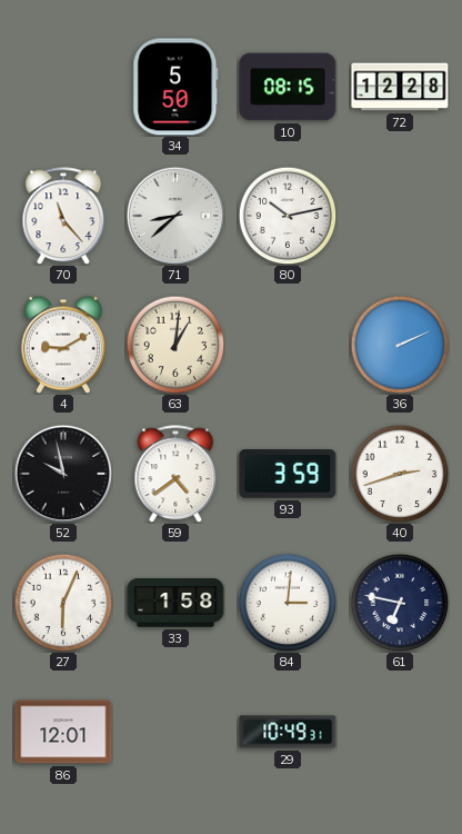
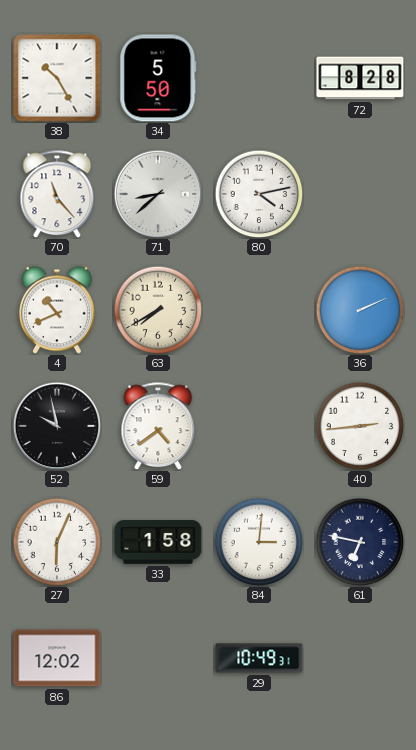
38: none -> 10:25
10: 08:15 -> none
72: 12:28 -> 8:28
80: 10:13 -> 4:13
4: 9:10 -> 10:41
63: 1:01 -> 7:40
93: 3:59 -> none
40: 2:42 -> 2:44
86: 12:01 -> 12:02
